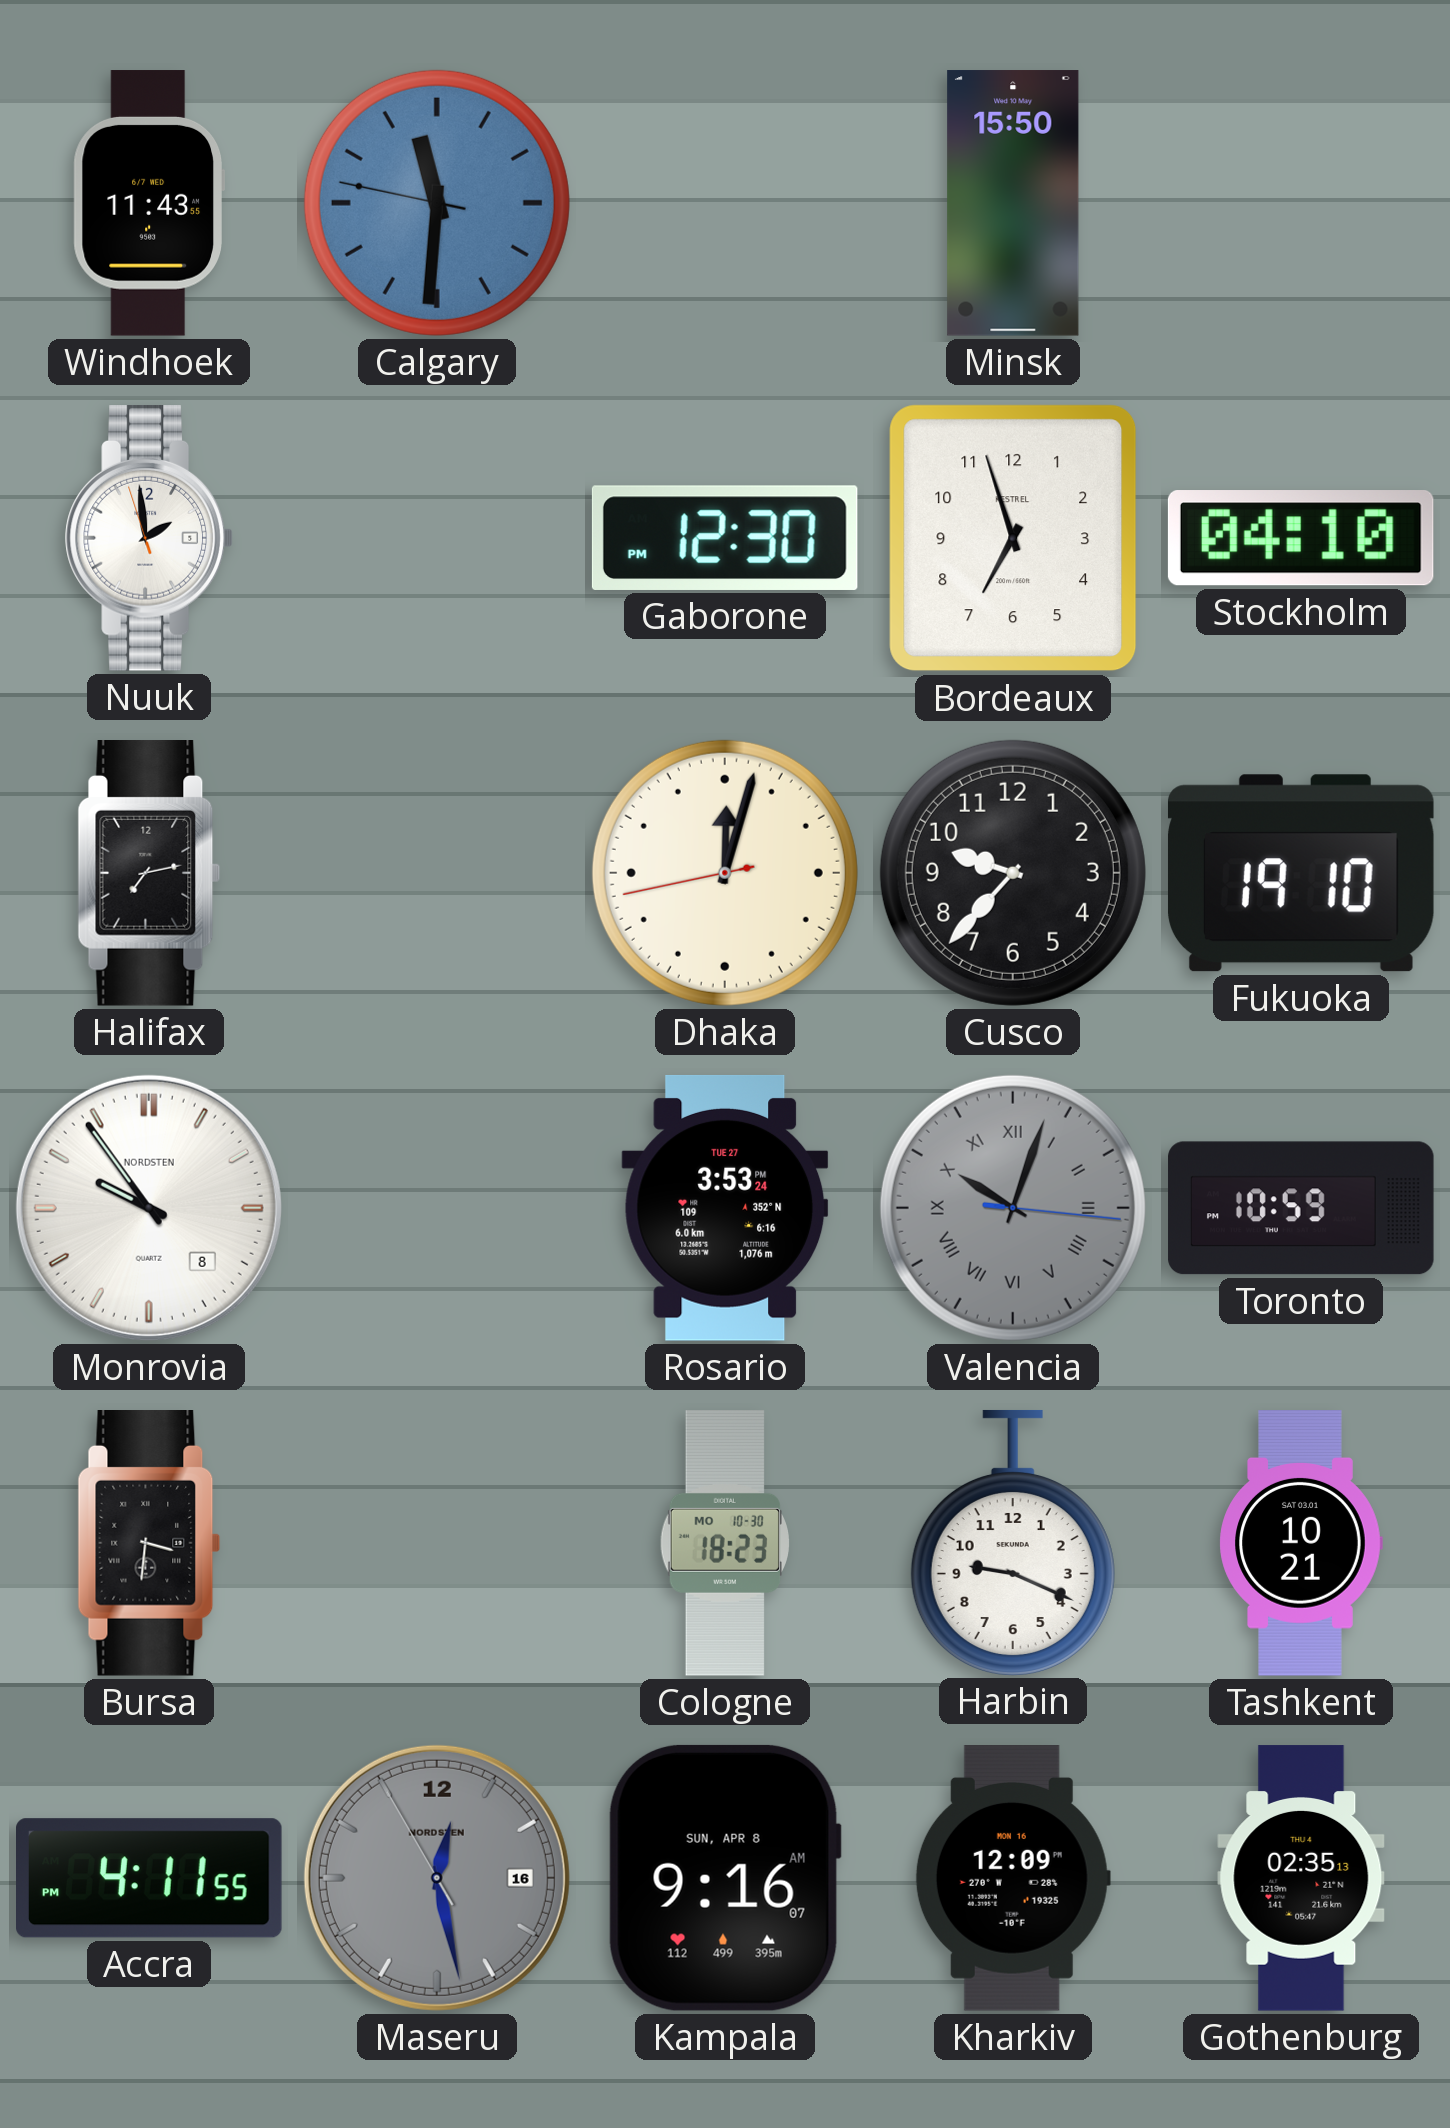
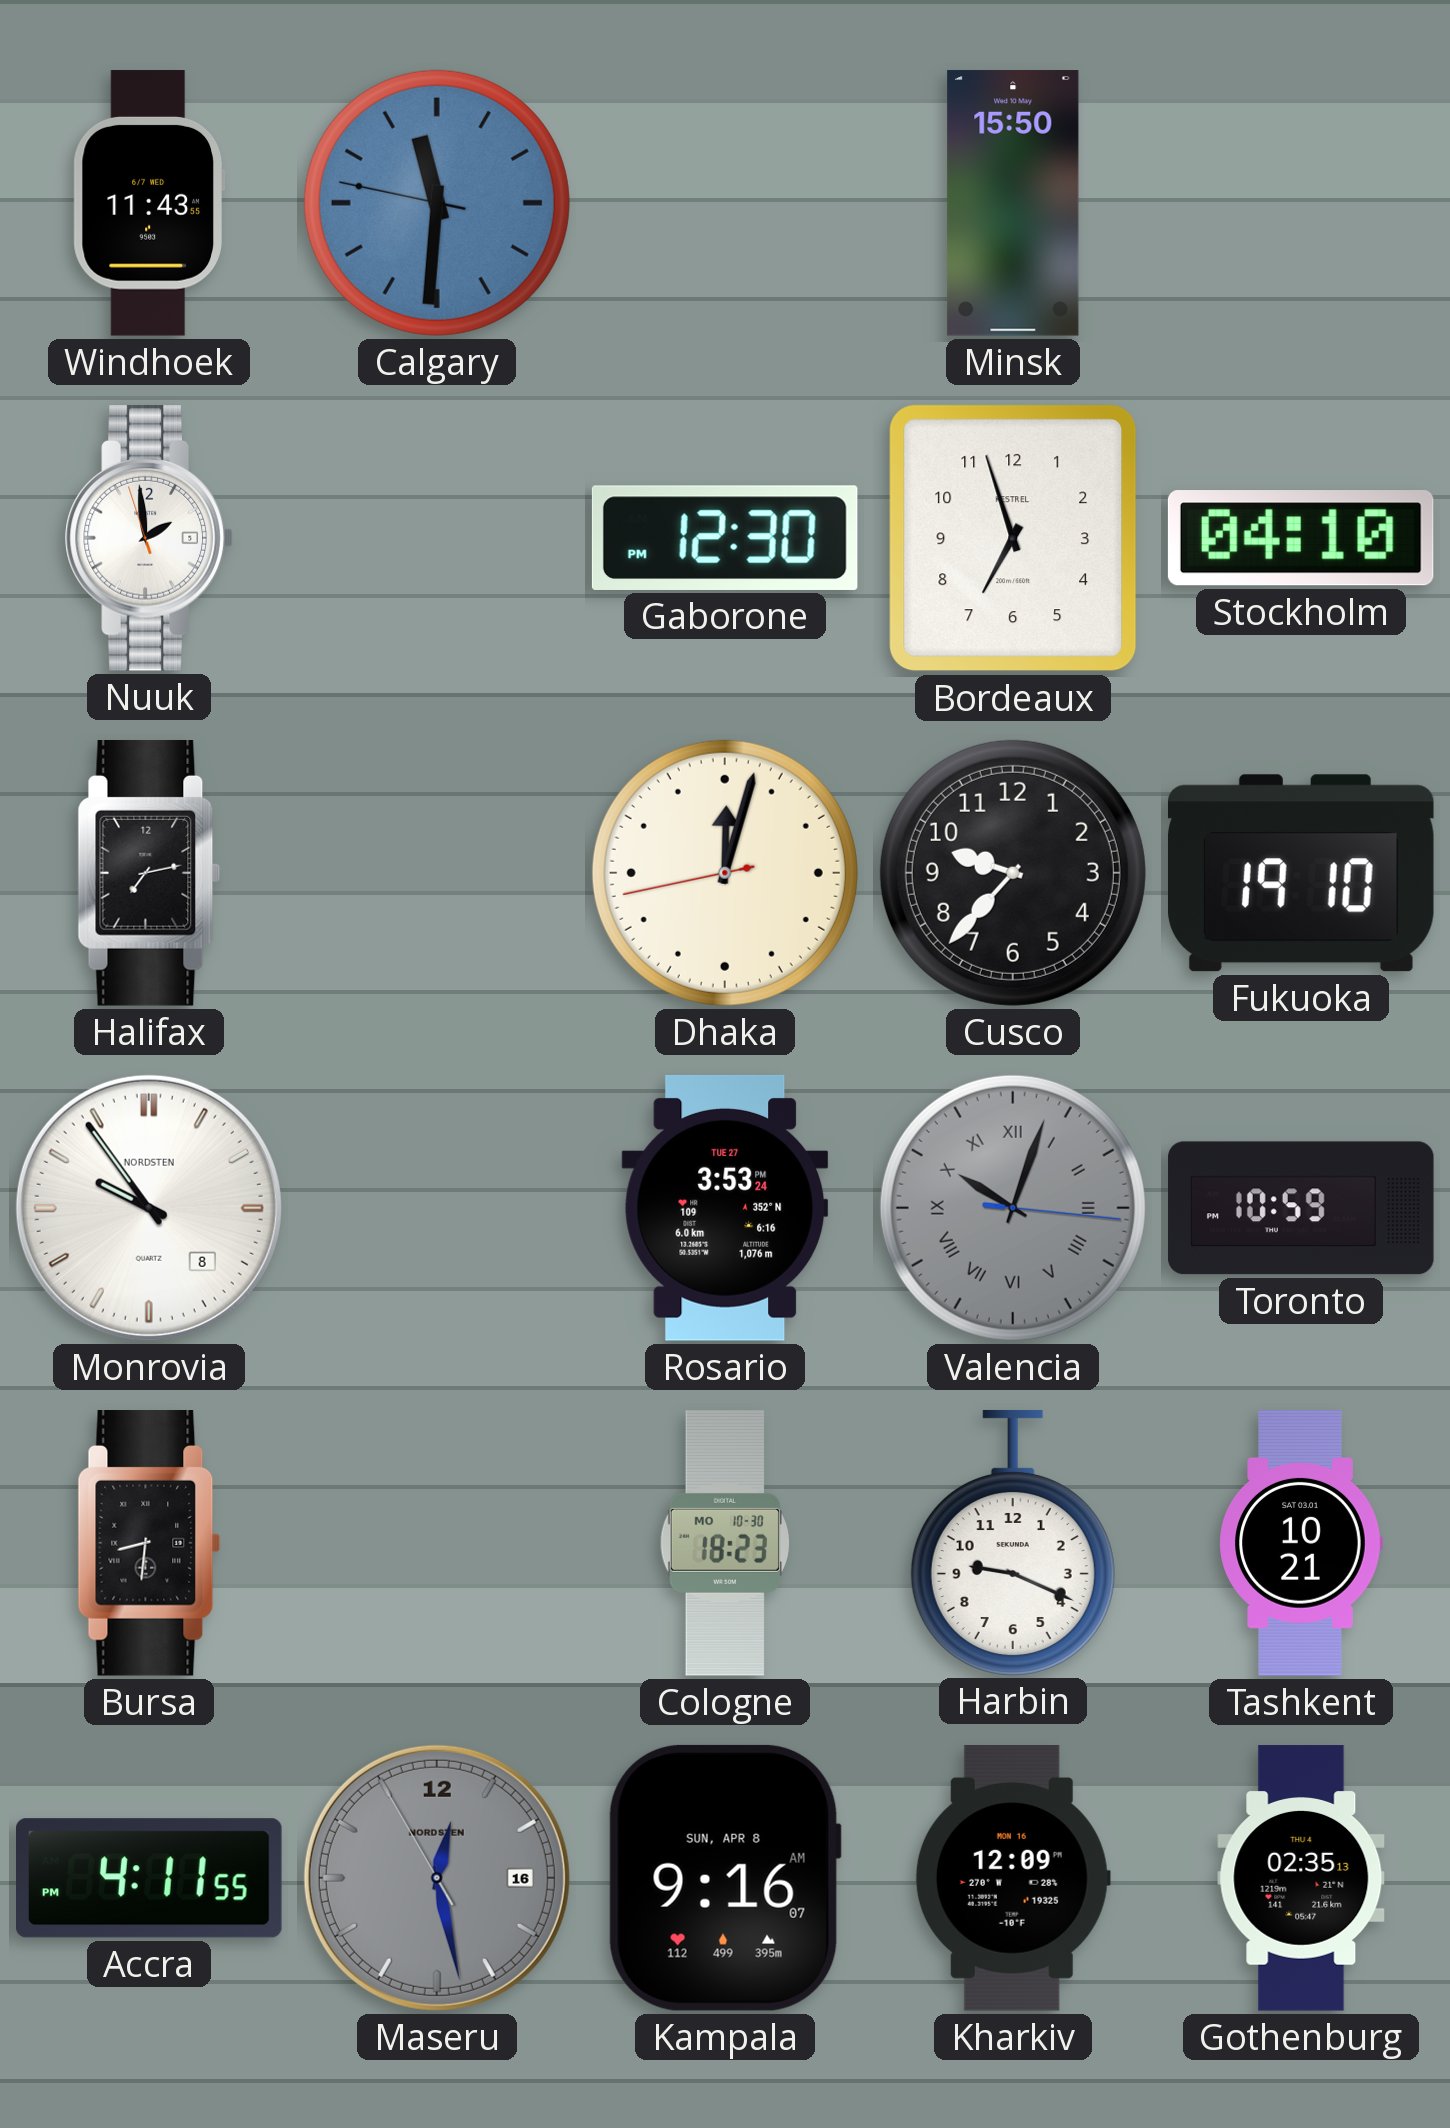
Bursa: 3:31 -> 8:31
